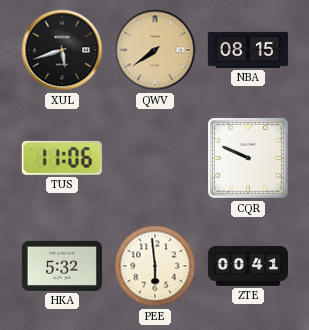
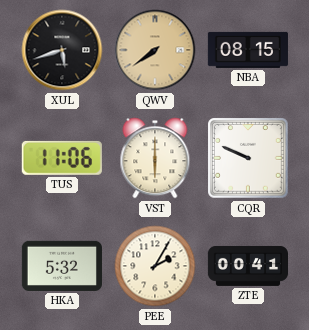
VST: none -> 6:00
PEE: 5:59 -> 2:05
